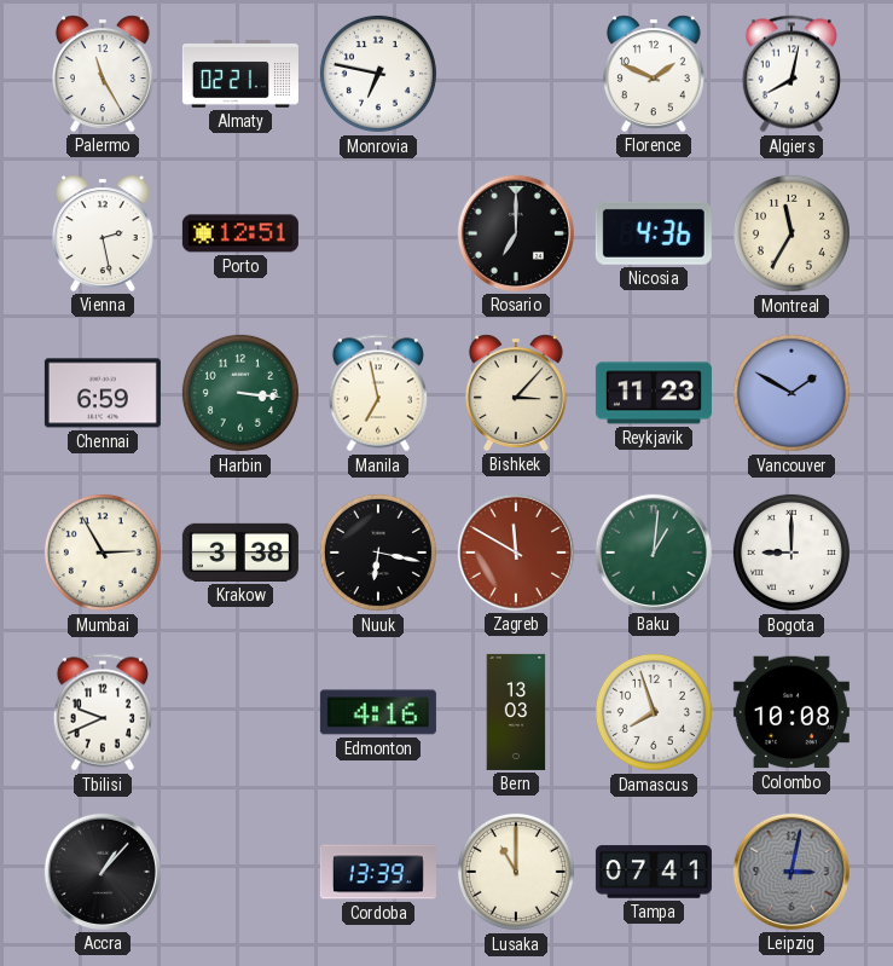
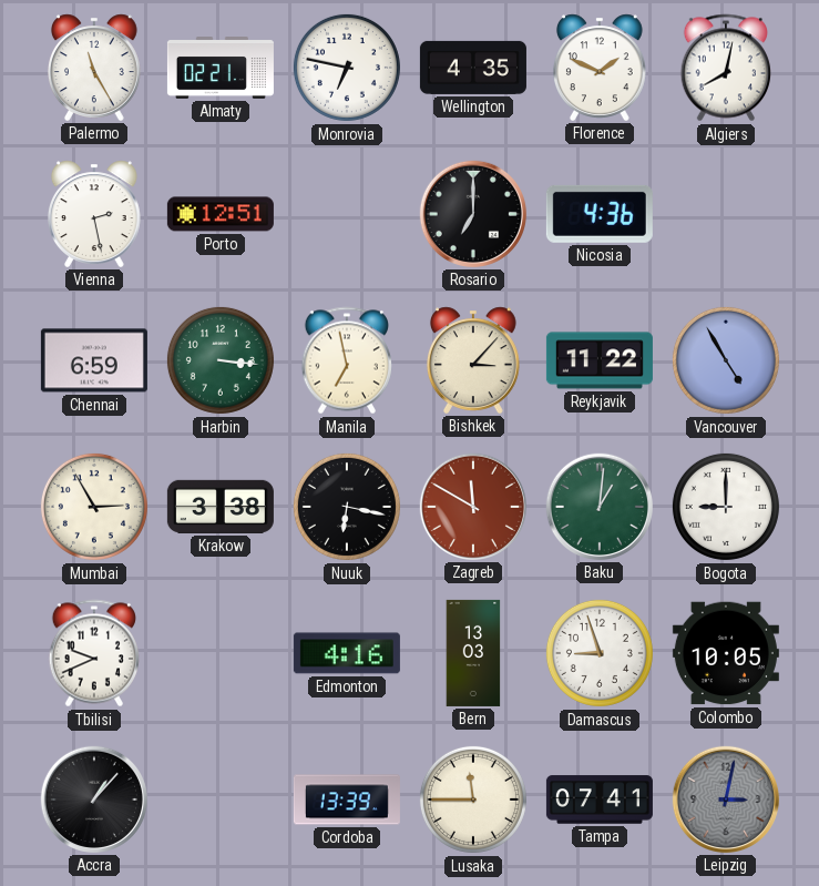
Wellington: none -> 4:35
Montreal: 11:35 -> none
Reykjavik: 11:23 -> 11:22
Vancouver: 1:50 -> 4:55
Damascus: 7:57 -> 8:57
Colombo: 10:08 -> 10:05
Lusaka: 11:00 -> 11:45
